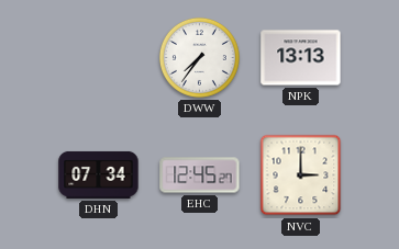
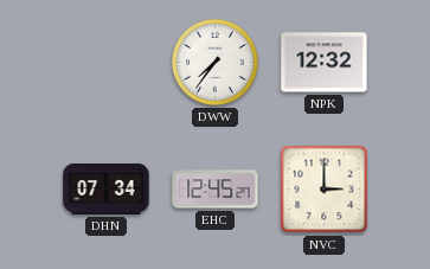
NPK: 13:13 -> 12:32
